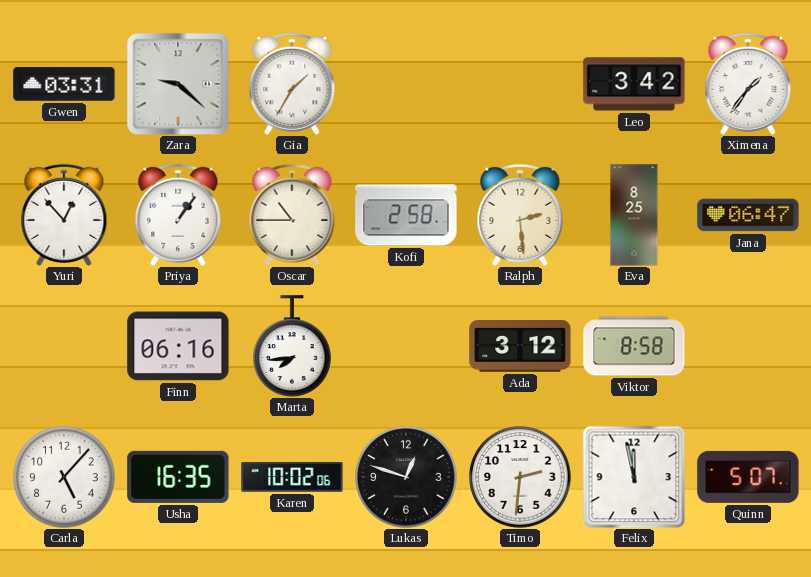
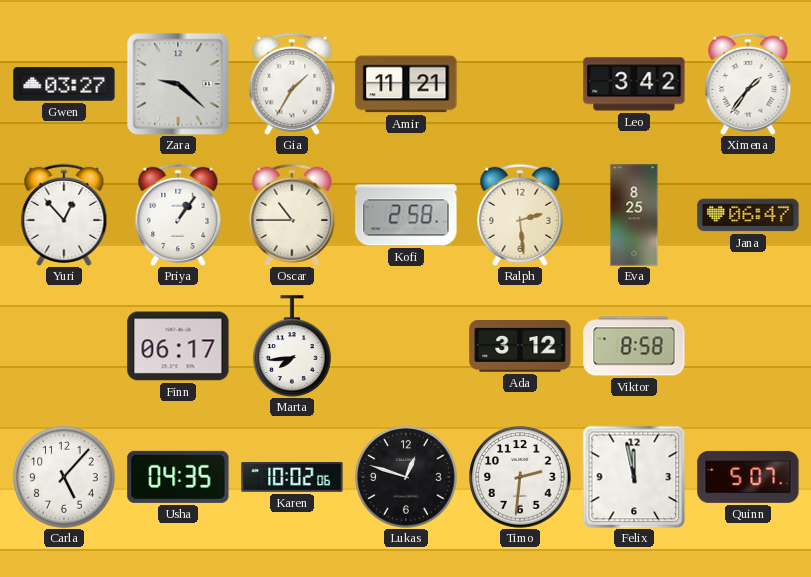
Gwen: 03:31 -> 03:27
Amir: none -> 11:21
Finn: 06:16 -> 06:17
Usha: 16:35 -> 04:35
